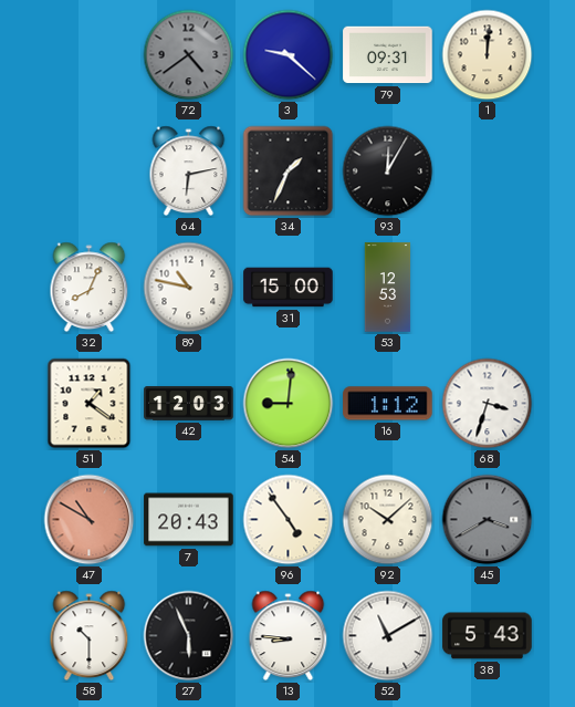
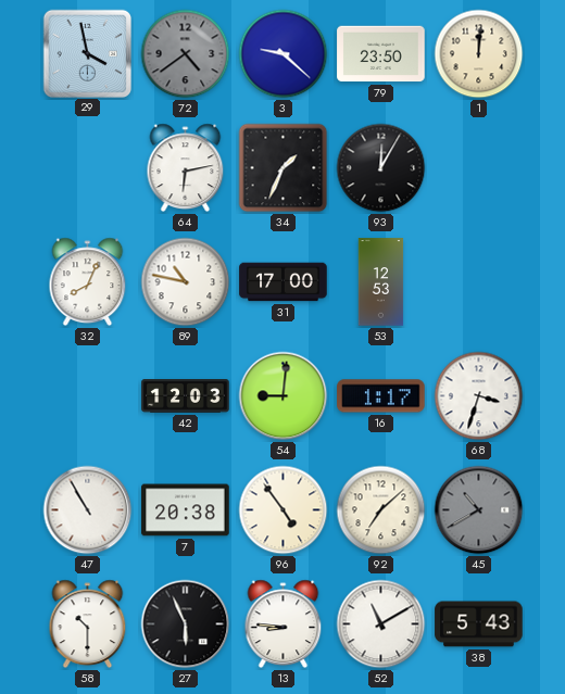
29: none -> 3:58
79: 09:31 -> 23:50
31: 15:00 -> 17:00
51: 1:21 -> none
16: 1:12 -> 1:17
47: 10:50 -> 10:55
47 dial: salmon -> white
7: 20:43 -> 20:38
92: 10:08 -> 7:08
45: 3:40 -> 10:40
